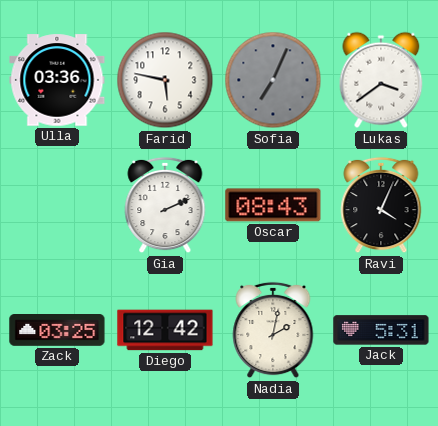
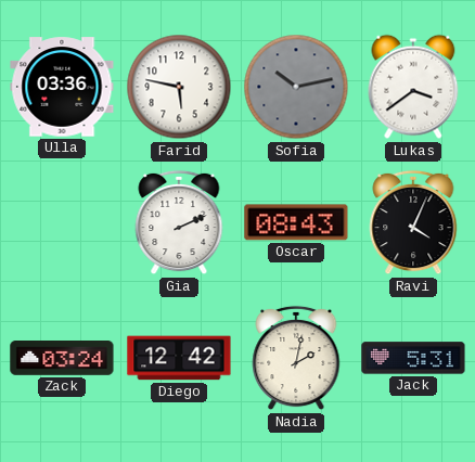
Sofia: 7:04 -> 10:13
Zack: 03:25 -> 03:24
